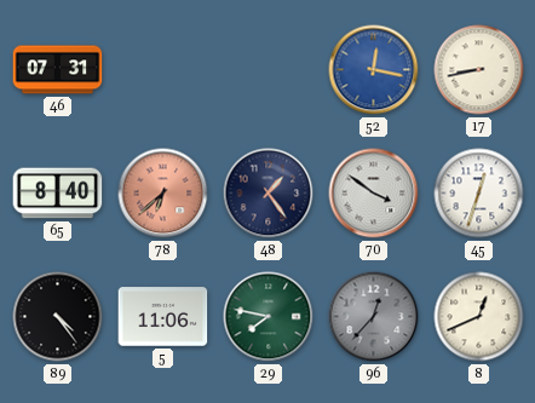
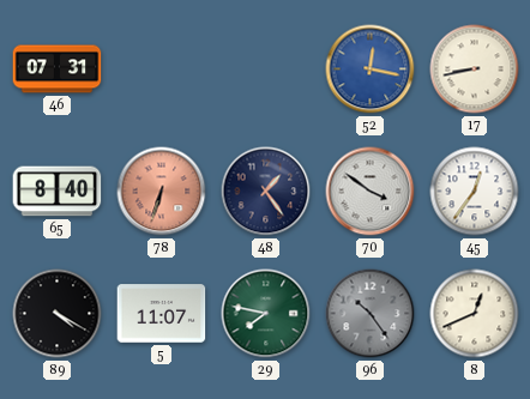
78: 6:38 -> 6:33
45: 12:33 -> 12:36
89: 4:24 -> 4:20
5: 11:06 -> 11:07
96: 12:37 -> 10:24
